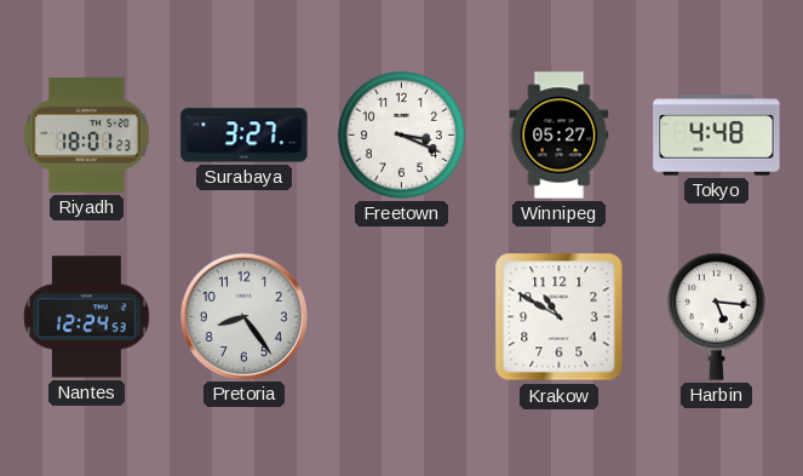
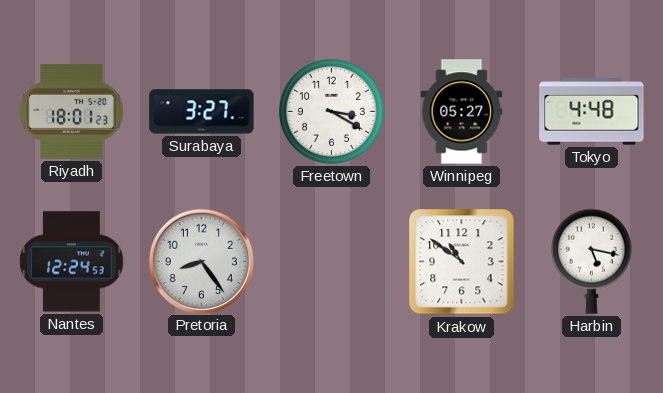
Freetown: 3:19 -> 3:20
Krakow: 10:50 -> 10:51
Harbin: 5:16 -> 5:17
